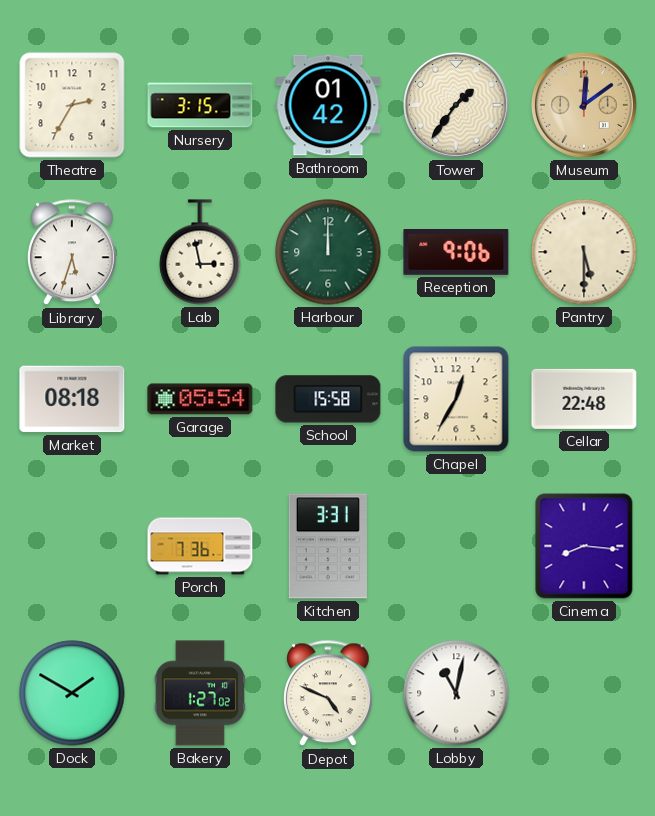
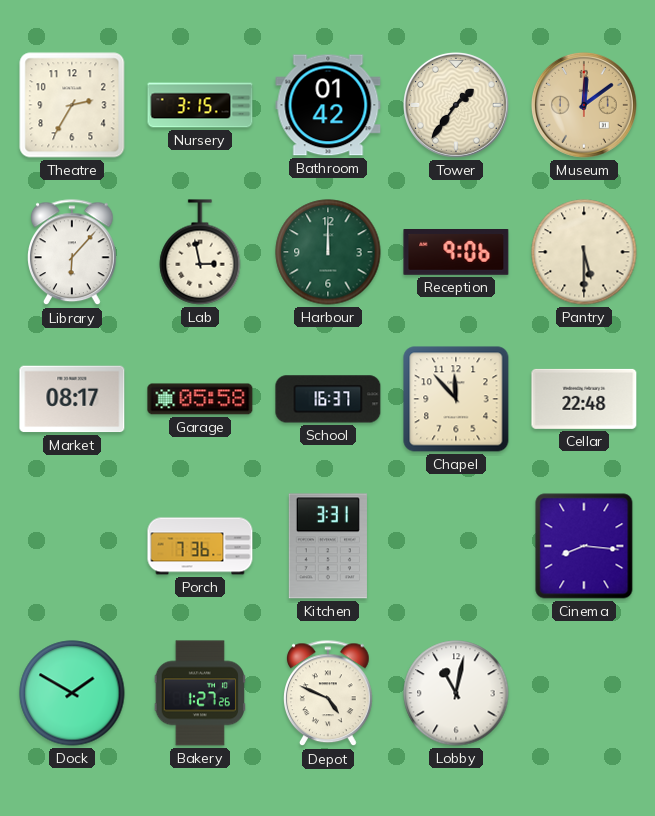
Library: 5:33 -> 6:07
Market: 08:18 -> 08:17
Garage: 05:54 -> 05:58
School: 15:58 -> 16:37
Chapel: 12:35 -> 11:53
Bakery: 1:27:02 -> 1:27:26
